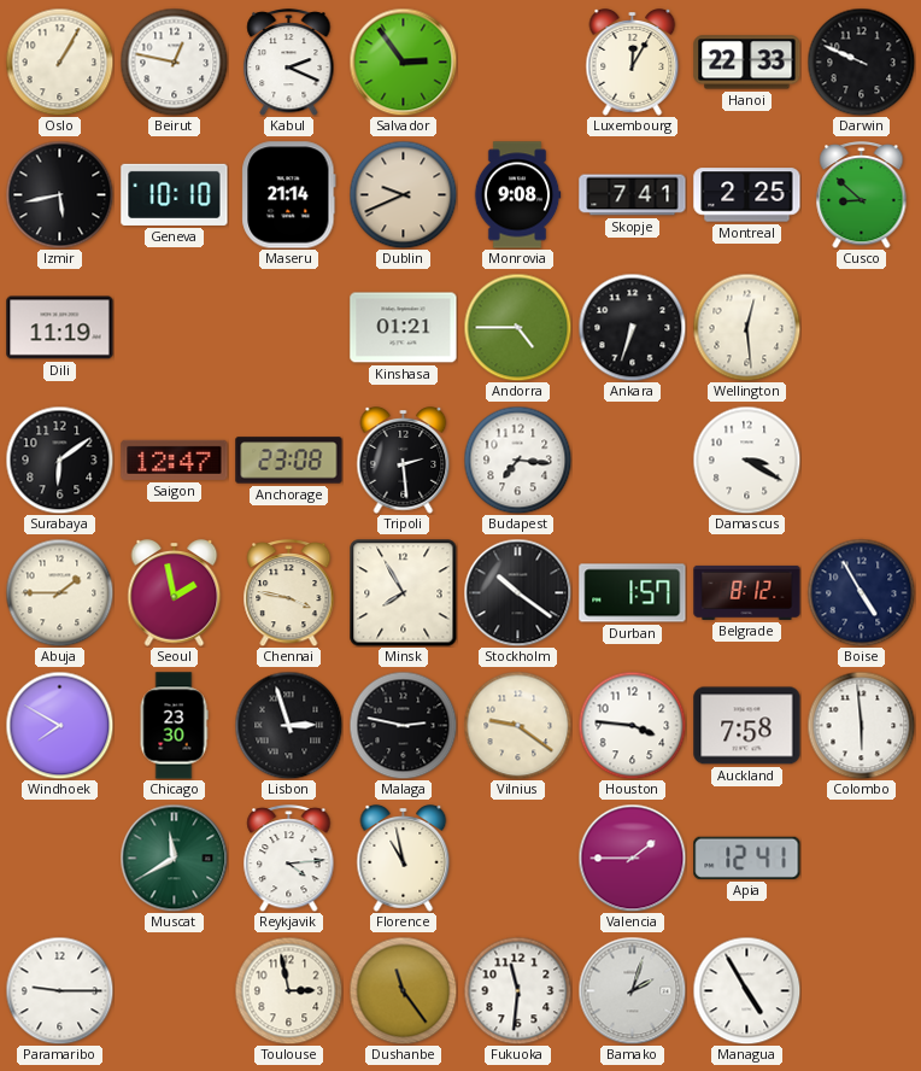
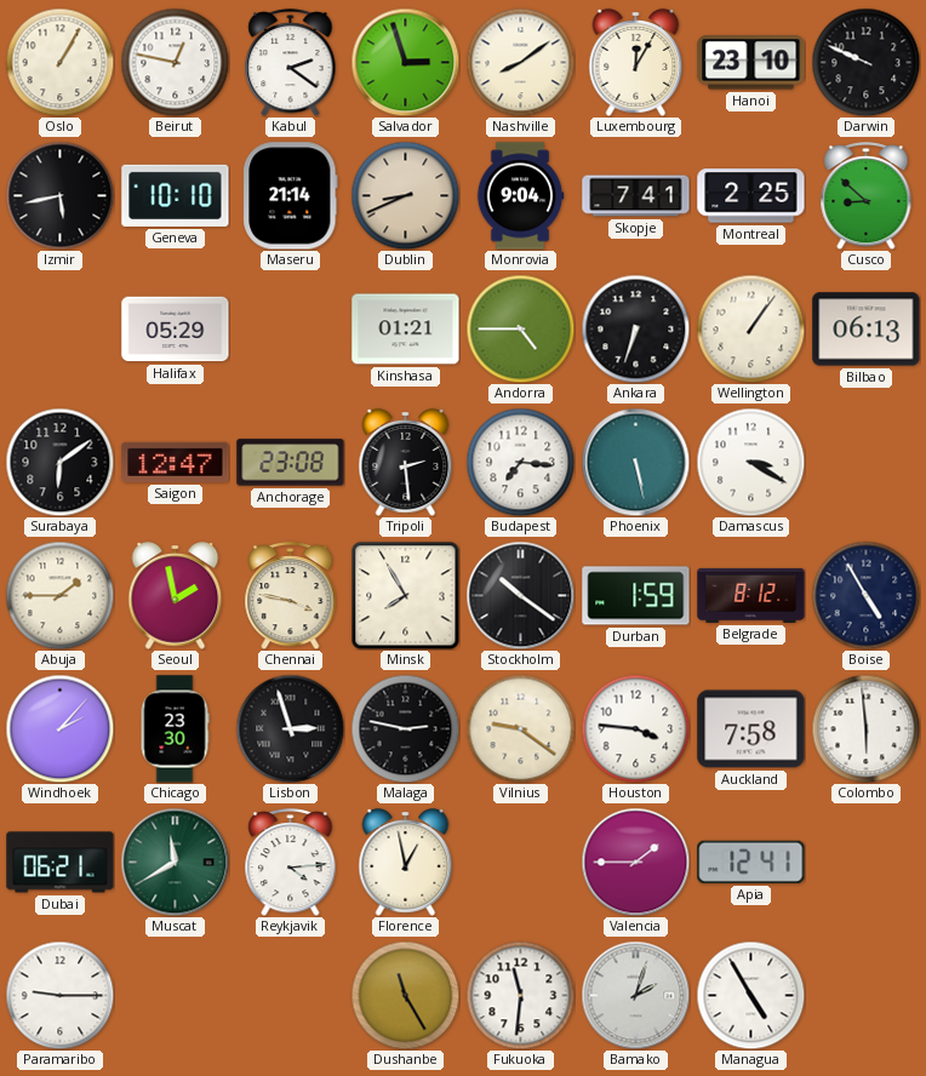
Kabul: 2:19 -> 2:21
Salvador: 2:54 -> 2:57
Nashville: none -> 8:09
Hanoi: 22:33 -> 23:10
Dublin: 9:41 -> 8:41
Monrovia: 9:08 -> 9:04
Dili: 11:19 -> none
Halifax: none -> 05:29
Wellington: 12:29 -> 1:06
Bilbao: none -> 06:13
Phoenix: none -> 5:28
Durban: 1:57 -> 1:59
Windhoek: 7:50 -> 2:07
Dubai: none -> 06:21
Florence: 10:58 -> 12:58
Toulouse: 2:58 -> none
Dushanbe: 11:24 -> 11:25
